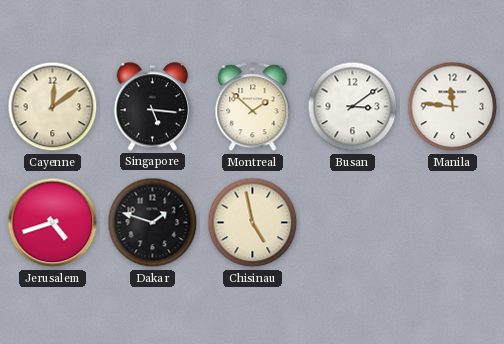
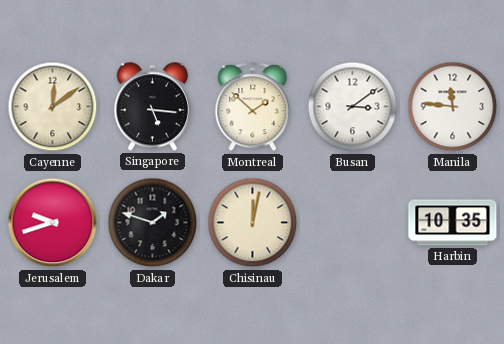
Jerusalem: 4:42 -> 9:42
Chisinau: 4:58 -> 12:02
Harbin: none -> 10:35
